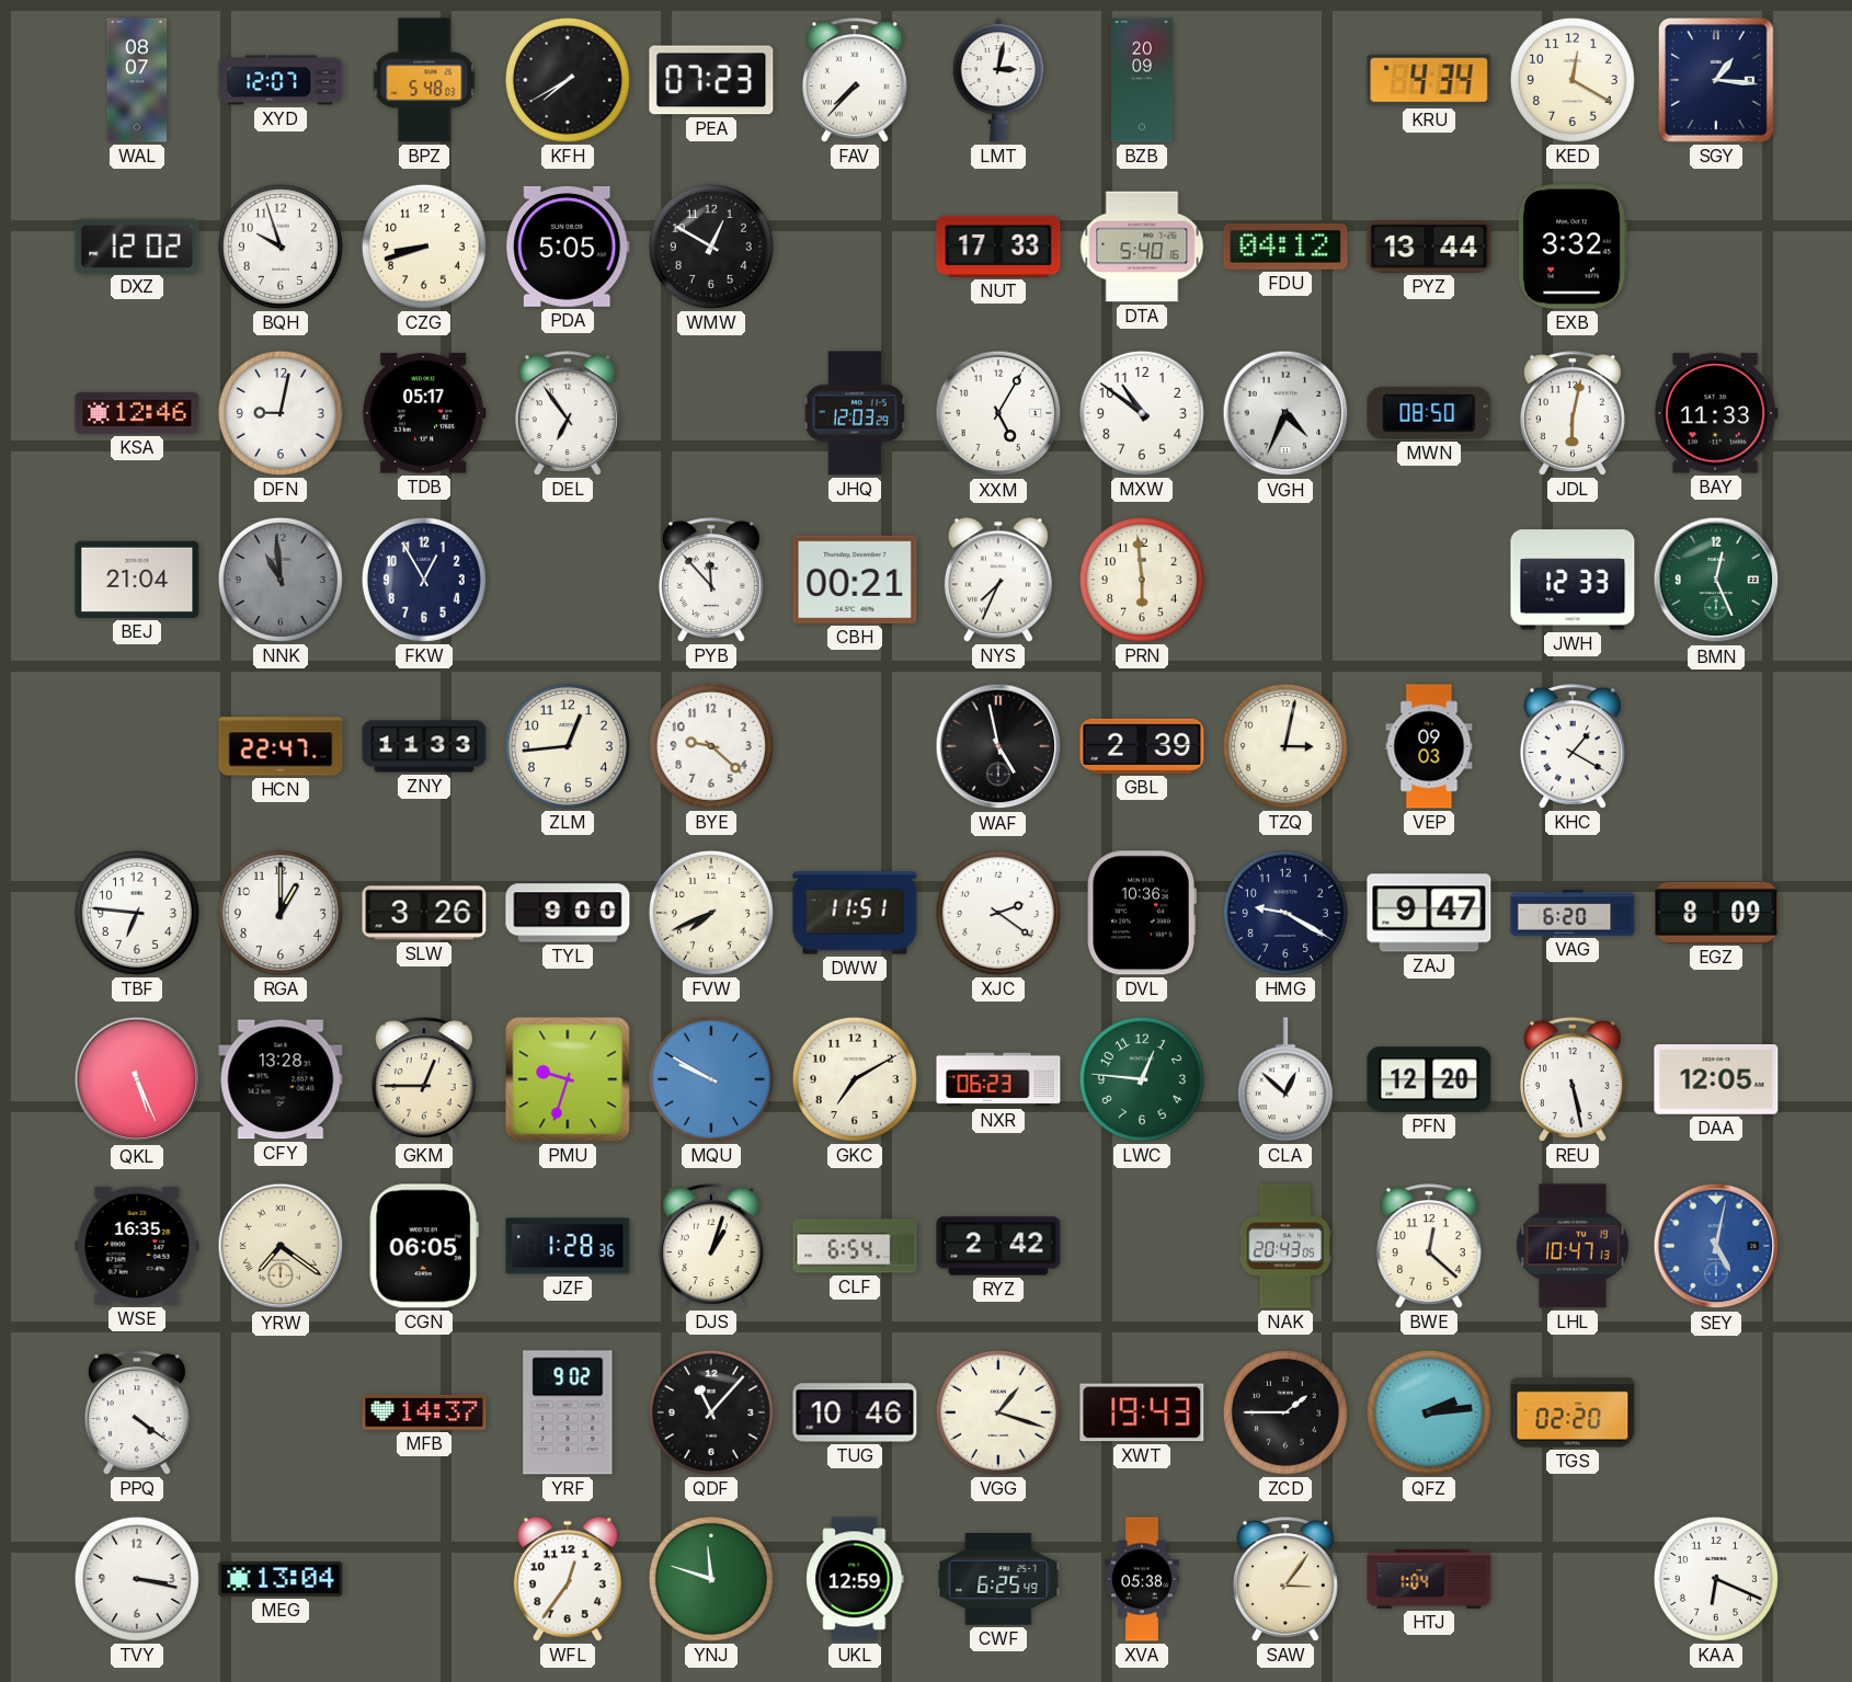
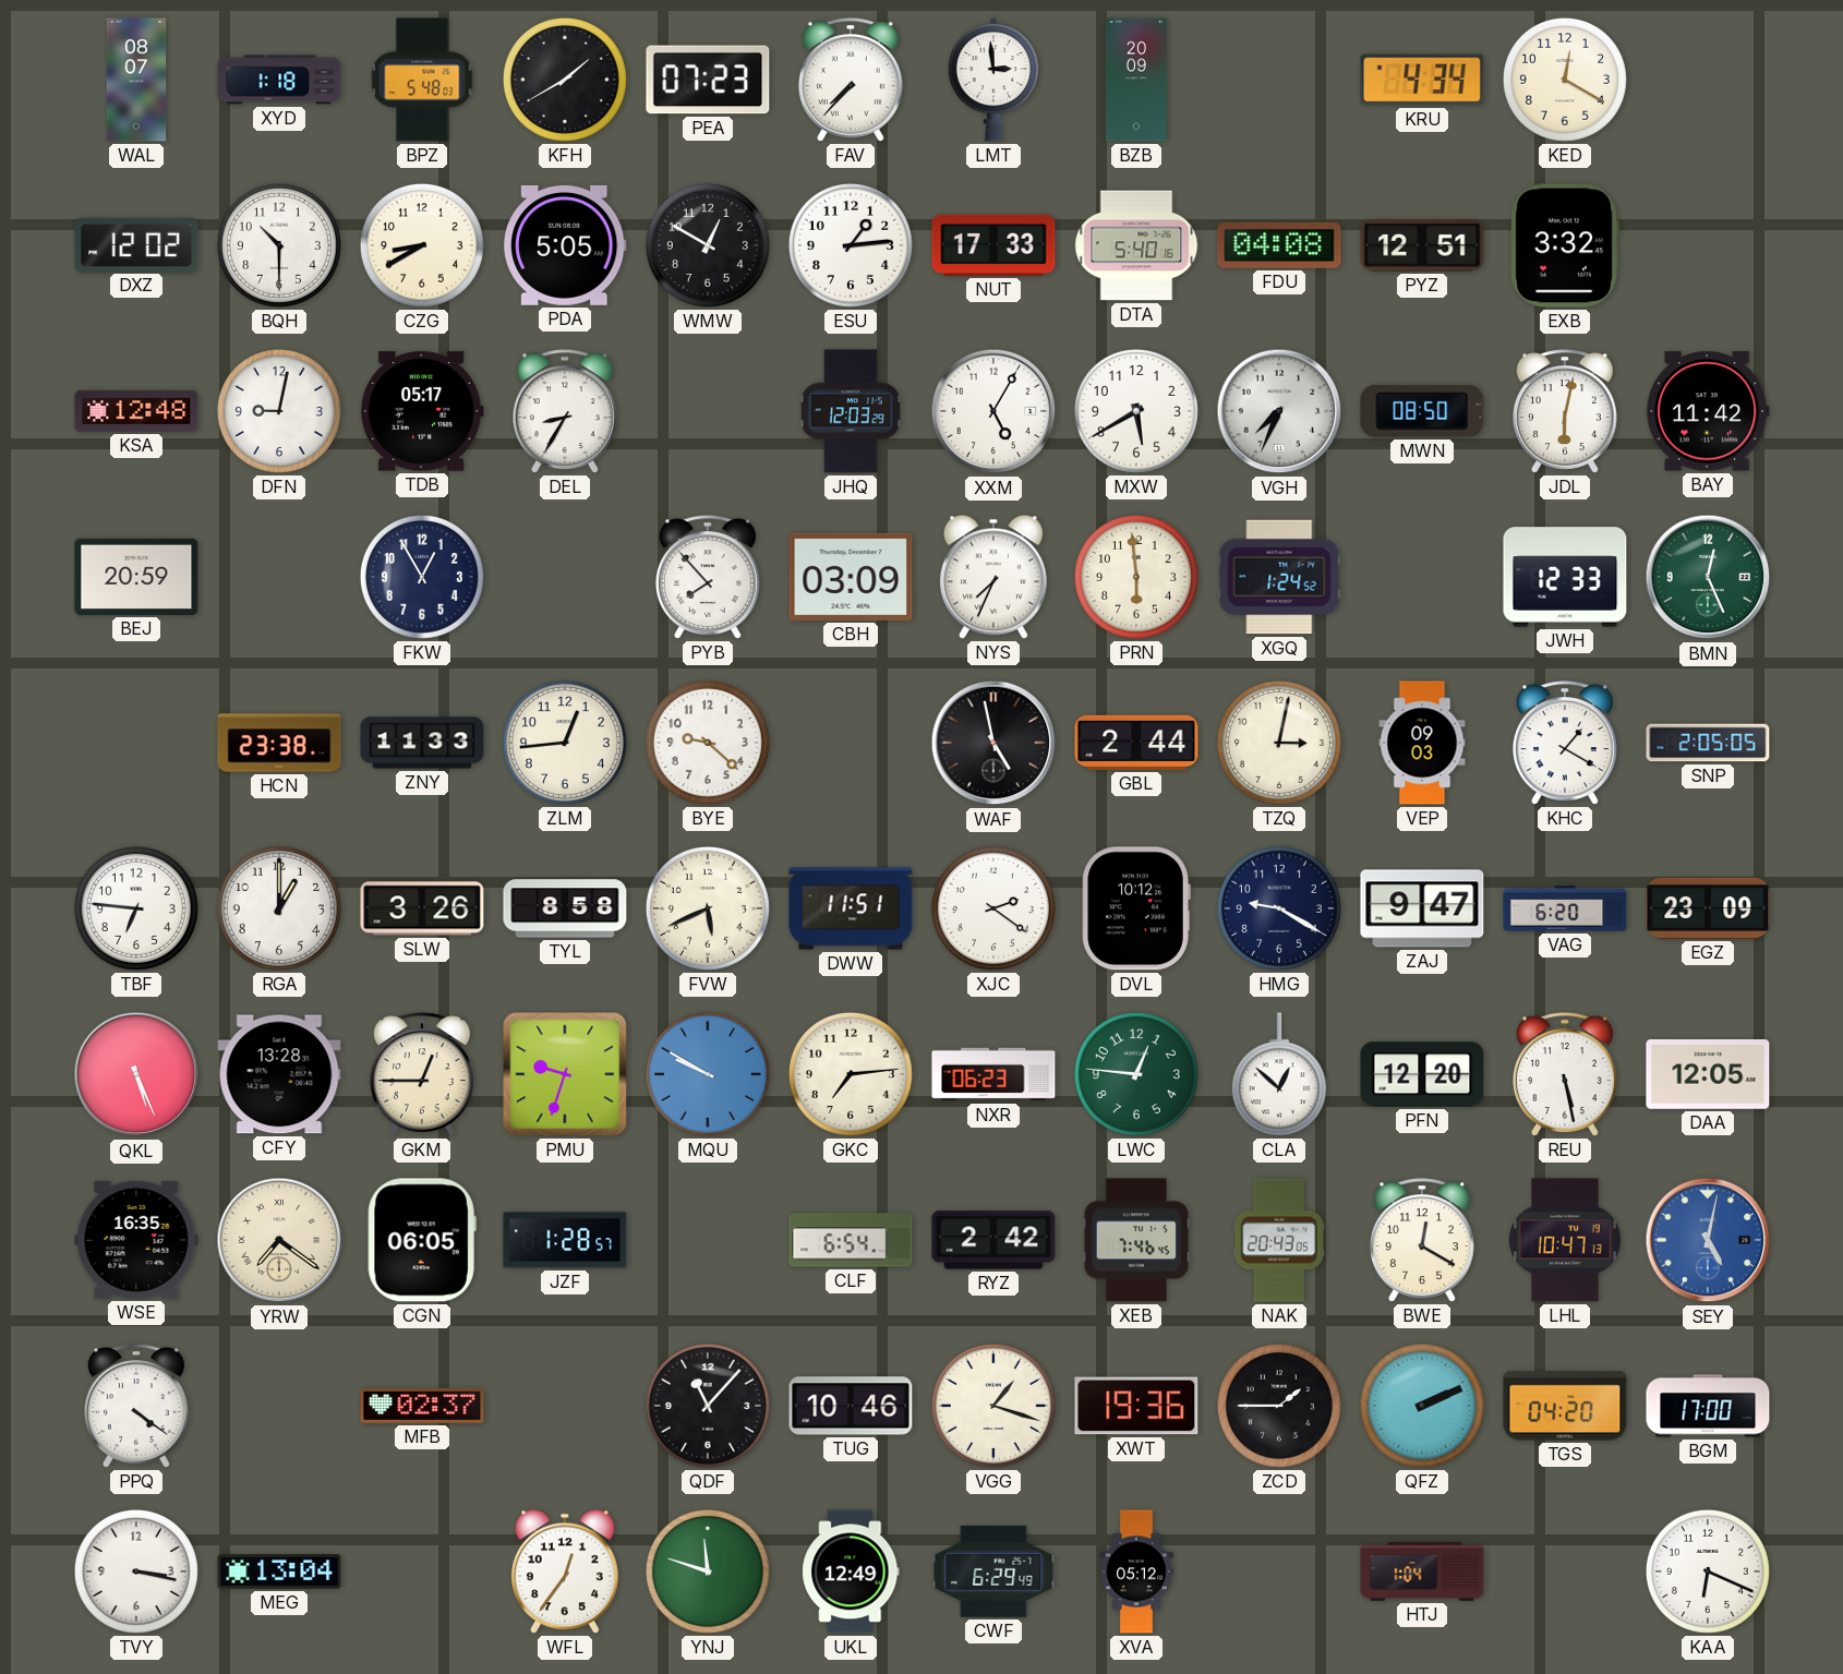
XYD: 12:07 -> 1:18
KFH: 7:40 -> 1:40
LMT: 3:02 -> 2:59
SGY: 1:16 -> none
BQH: 9:57 -> 10:30
CZG: 8:42 -> 8:40
ESU: none -> 1:14
FDU: 04:12 -> 04:08
PYZ: 13:44 -> 12:51
KSA: 12:46 -> 12:48
DEL: 6:54 -> 8:35
MXW: 10:51 -> 5:40
VGH: 4:34 -> 7:34
BAY: 11:33 -> 11:42
BEJ: 21:04 -> 20:59
NNK: 10:59 -> none
PYB: 11:53 -> 7:53
CBH: 00:21 -> 03:09
XGQ: none -> 1:24
HCN: 22:47 -> 23:38
GBL: 2:39 -> 2:44
SNP: none -> 2:05
TYL: 9:00 -> 8:58
FVW: 7:41 -> 5:41
DVL: 10:36 -> 10:12
EGZ: 8:09 -> 23:09
GKC: 7:10 -> 7:14
JZF: 1:28:36 -> 1:28:57
DJS: 1:03 -> none
XEB: none -> 7:46
BWE: 12:22 -> 12:20
MFB: 14:37 -> 02:37
YRF: 9:02 -> none
XWT: 19:43 -> 19:36
QFZ: 2:14 -> 2:11
TGS: 02:20 -> 04:20
BGM: none -> 17:00
UKL: 12:59 -> 12:49
CWF: 6:25 -> 6:29
XVA: 05:38 -> 05:12
SAW: 3:06 -> none
